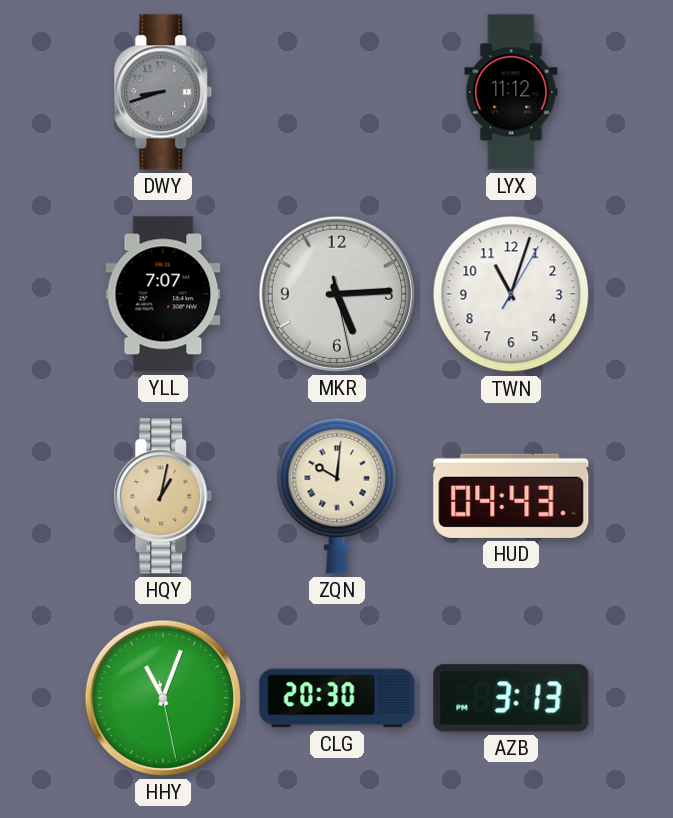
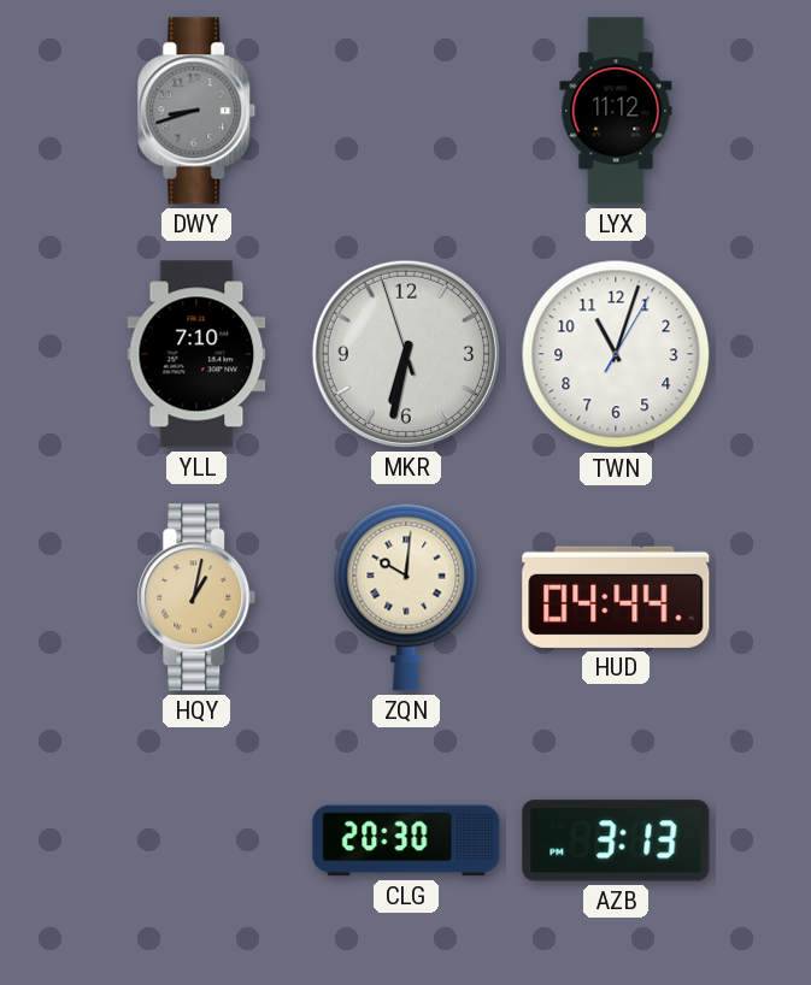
YLL: 7:07 -> 7:10
MKR: 5:14 -> 6:31
HUD: 04:43 -> 04:44
HHY: 11:03 -> none
